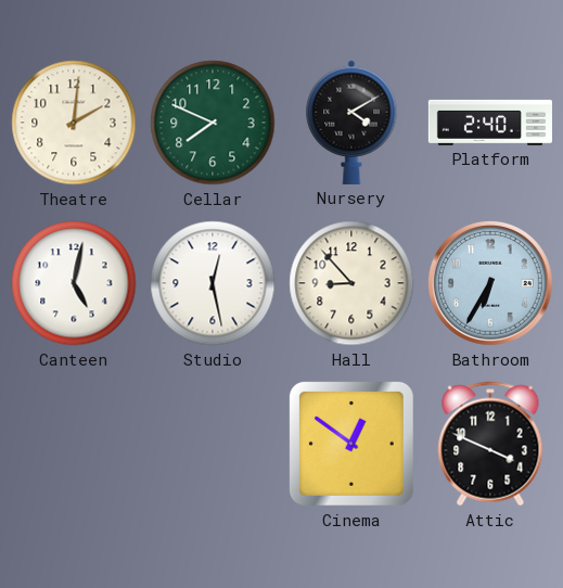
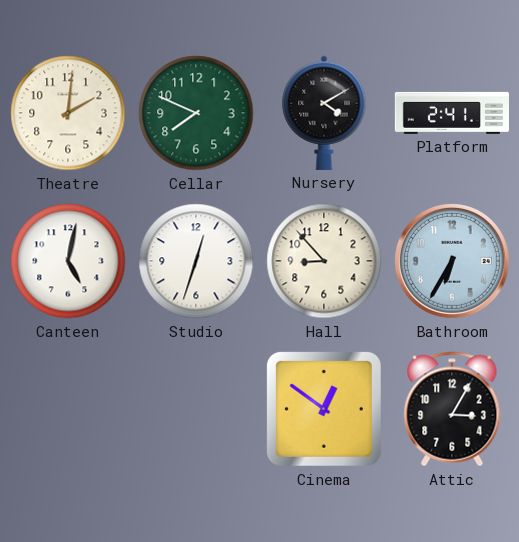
Platform: 2:40 -> 2:41
Studio: 12:28 -> 12:33
Attic: 3:49 -> 3:05
